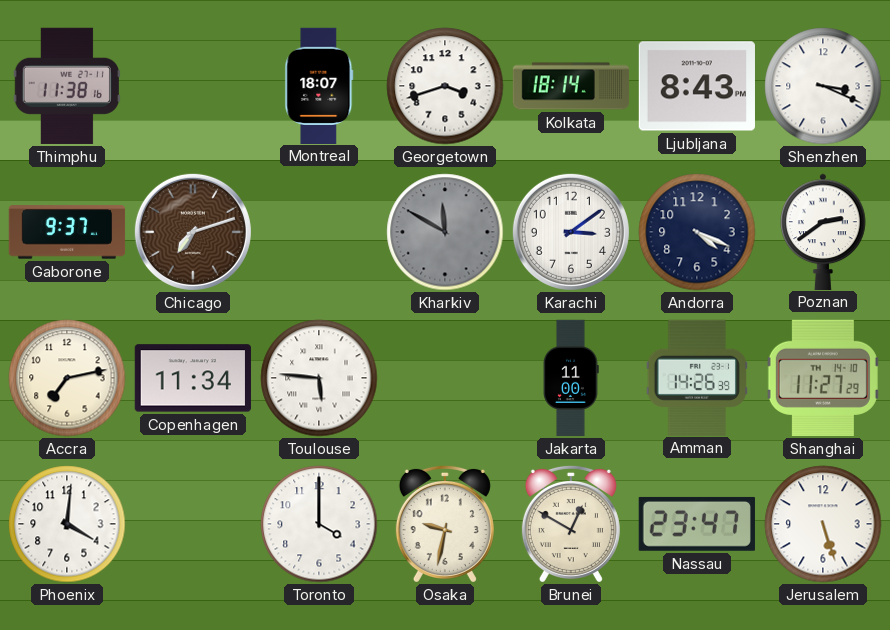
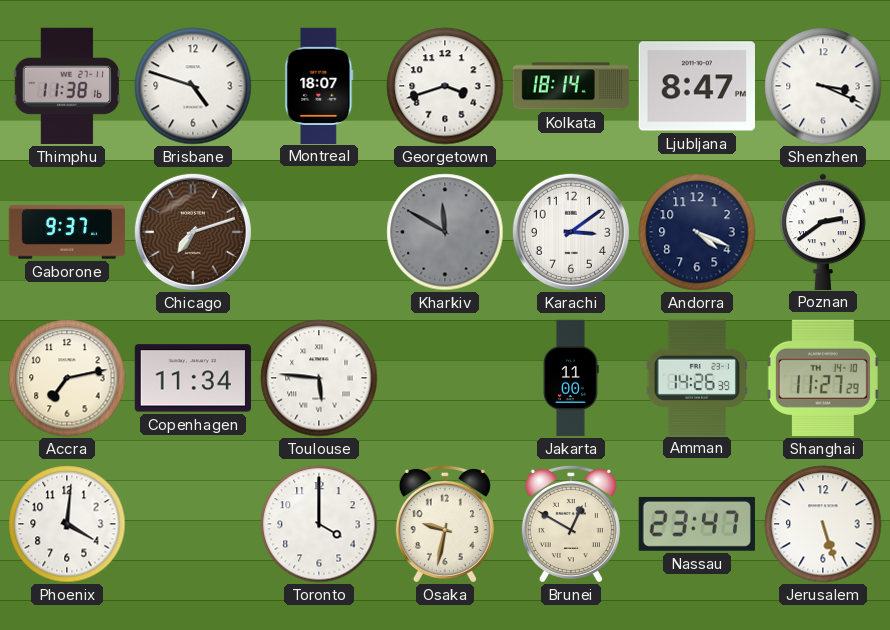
Brisbane: none -> 4:48
Ljubljana: 8:43 -> 8:47
